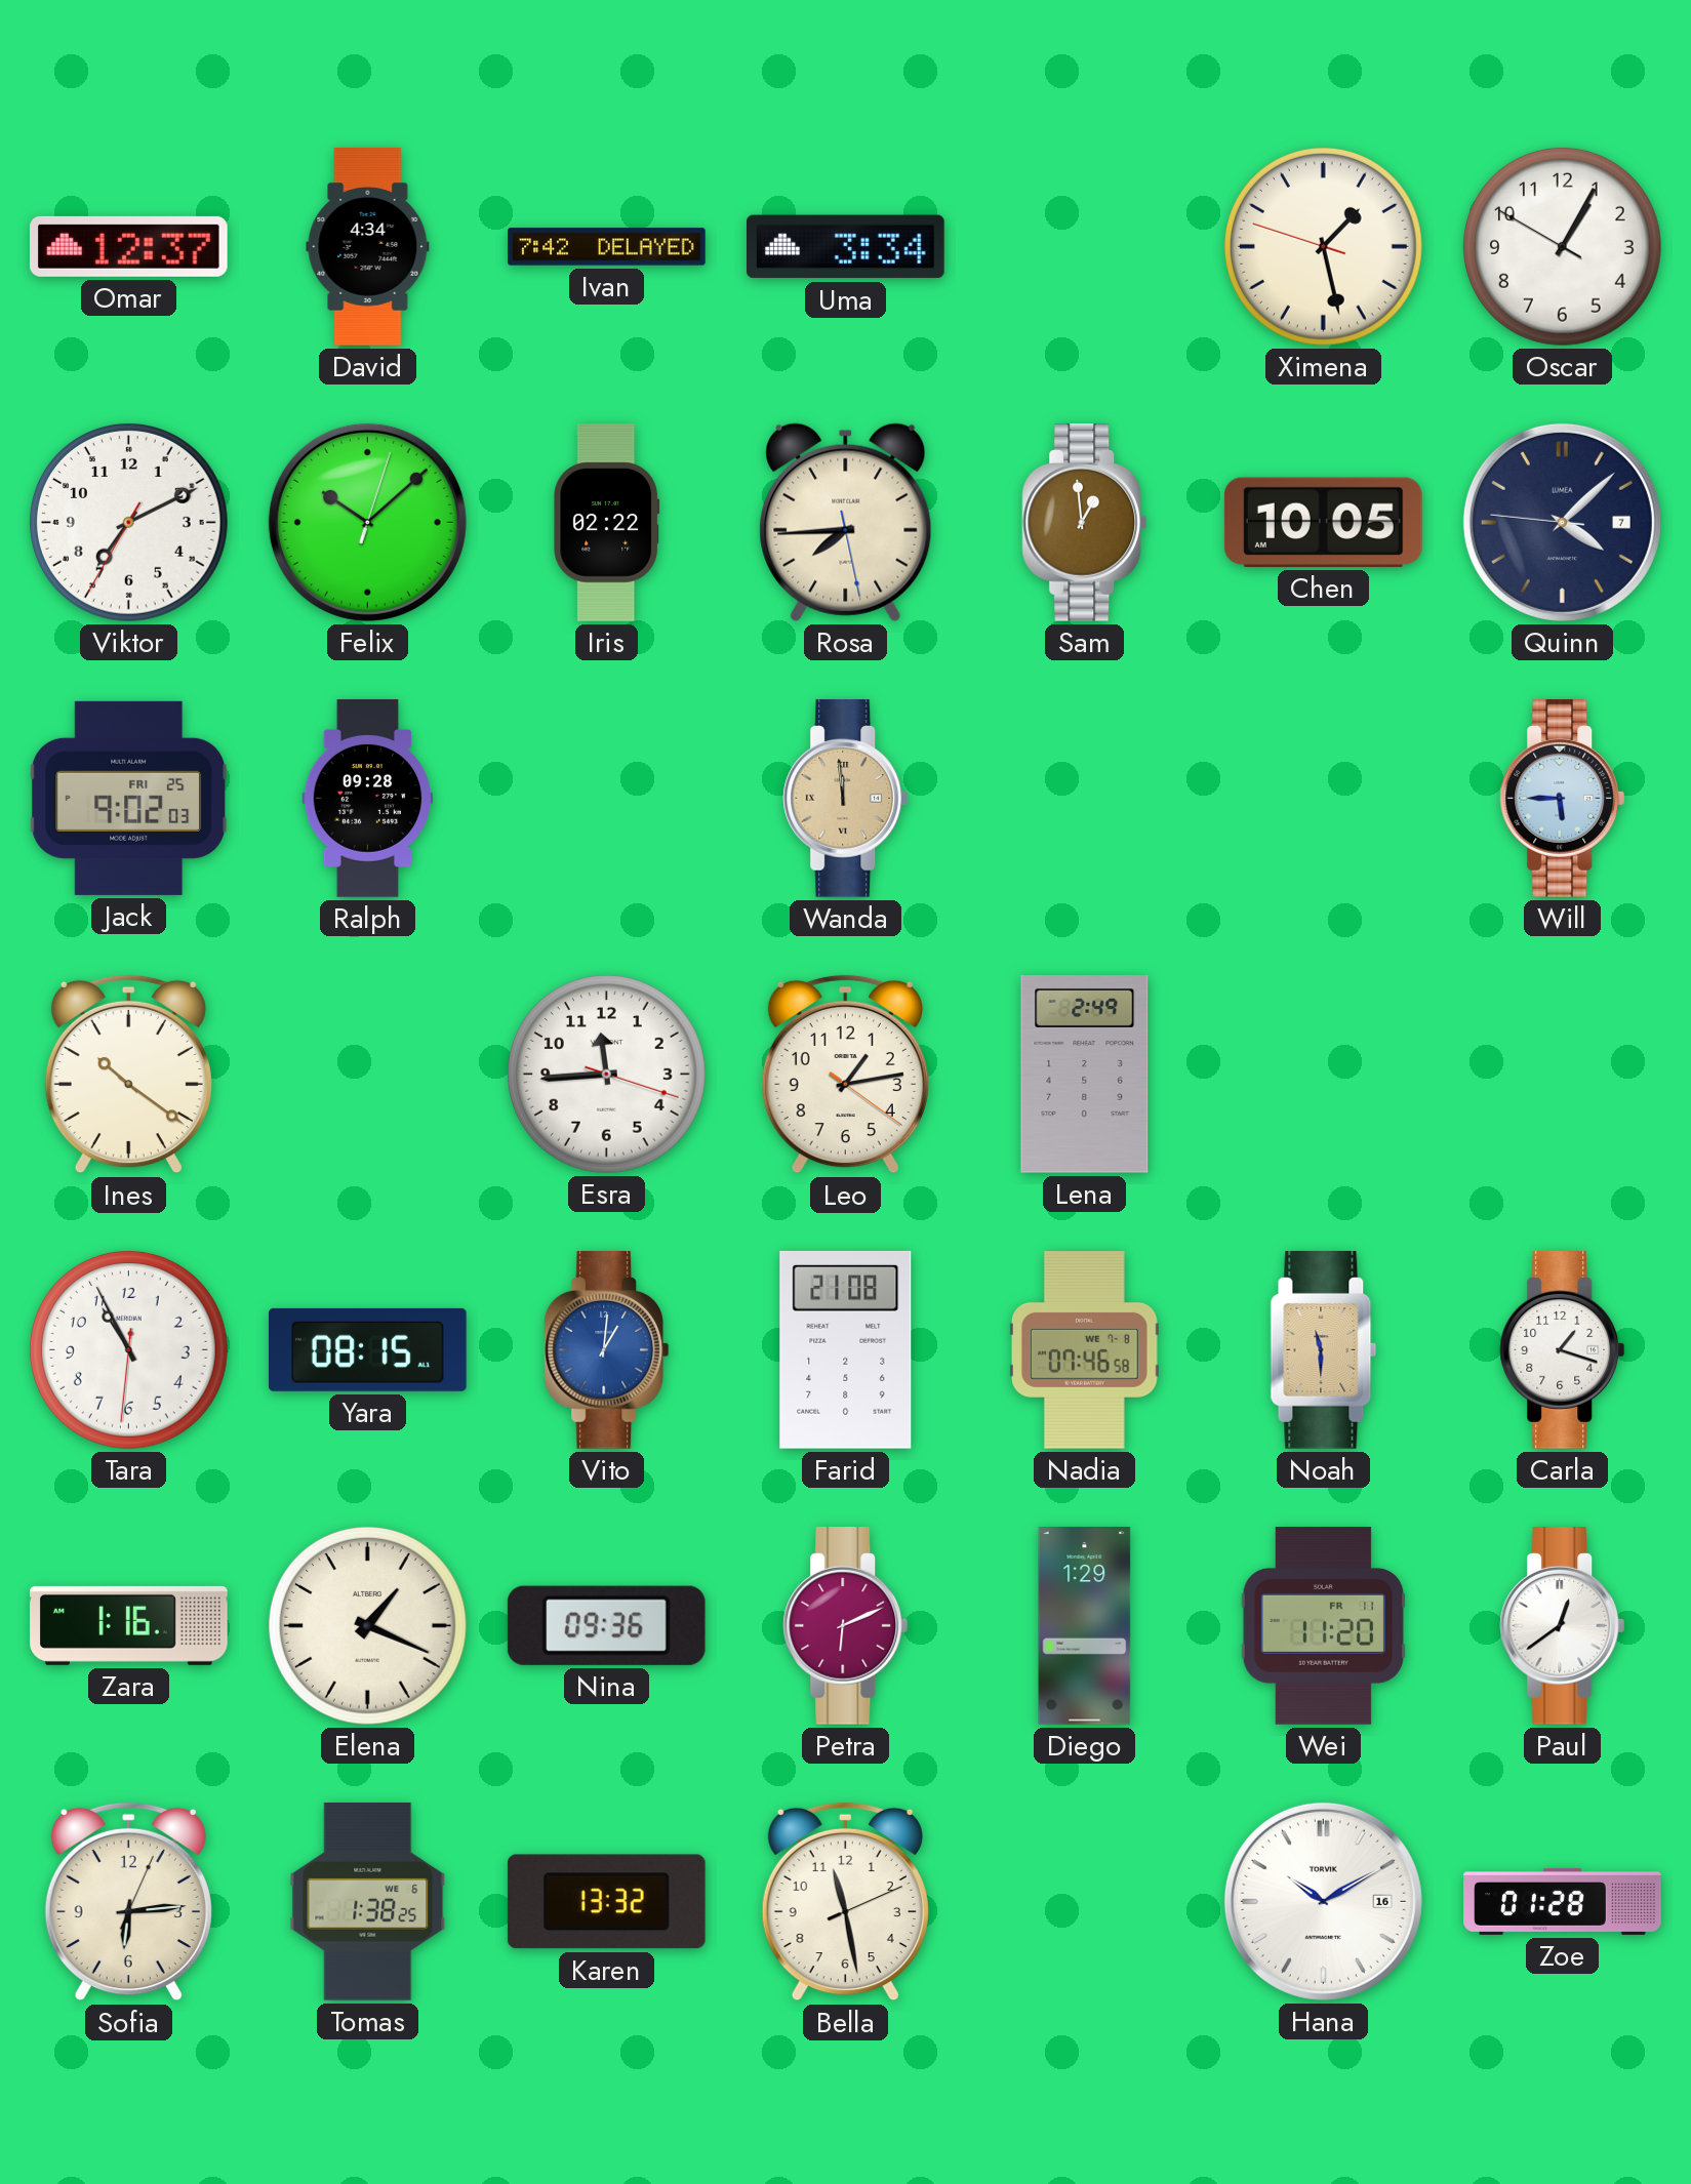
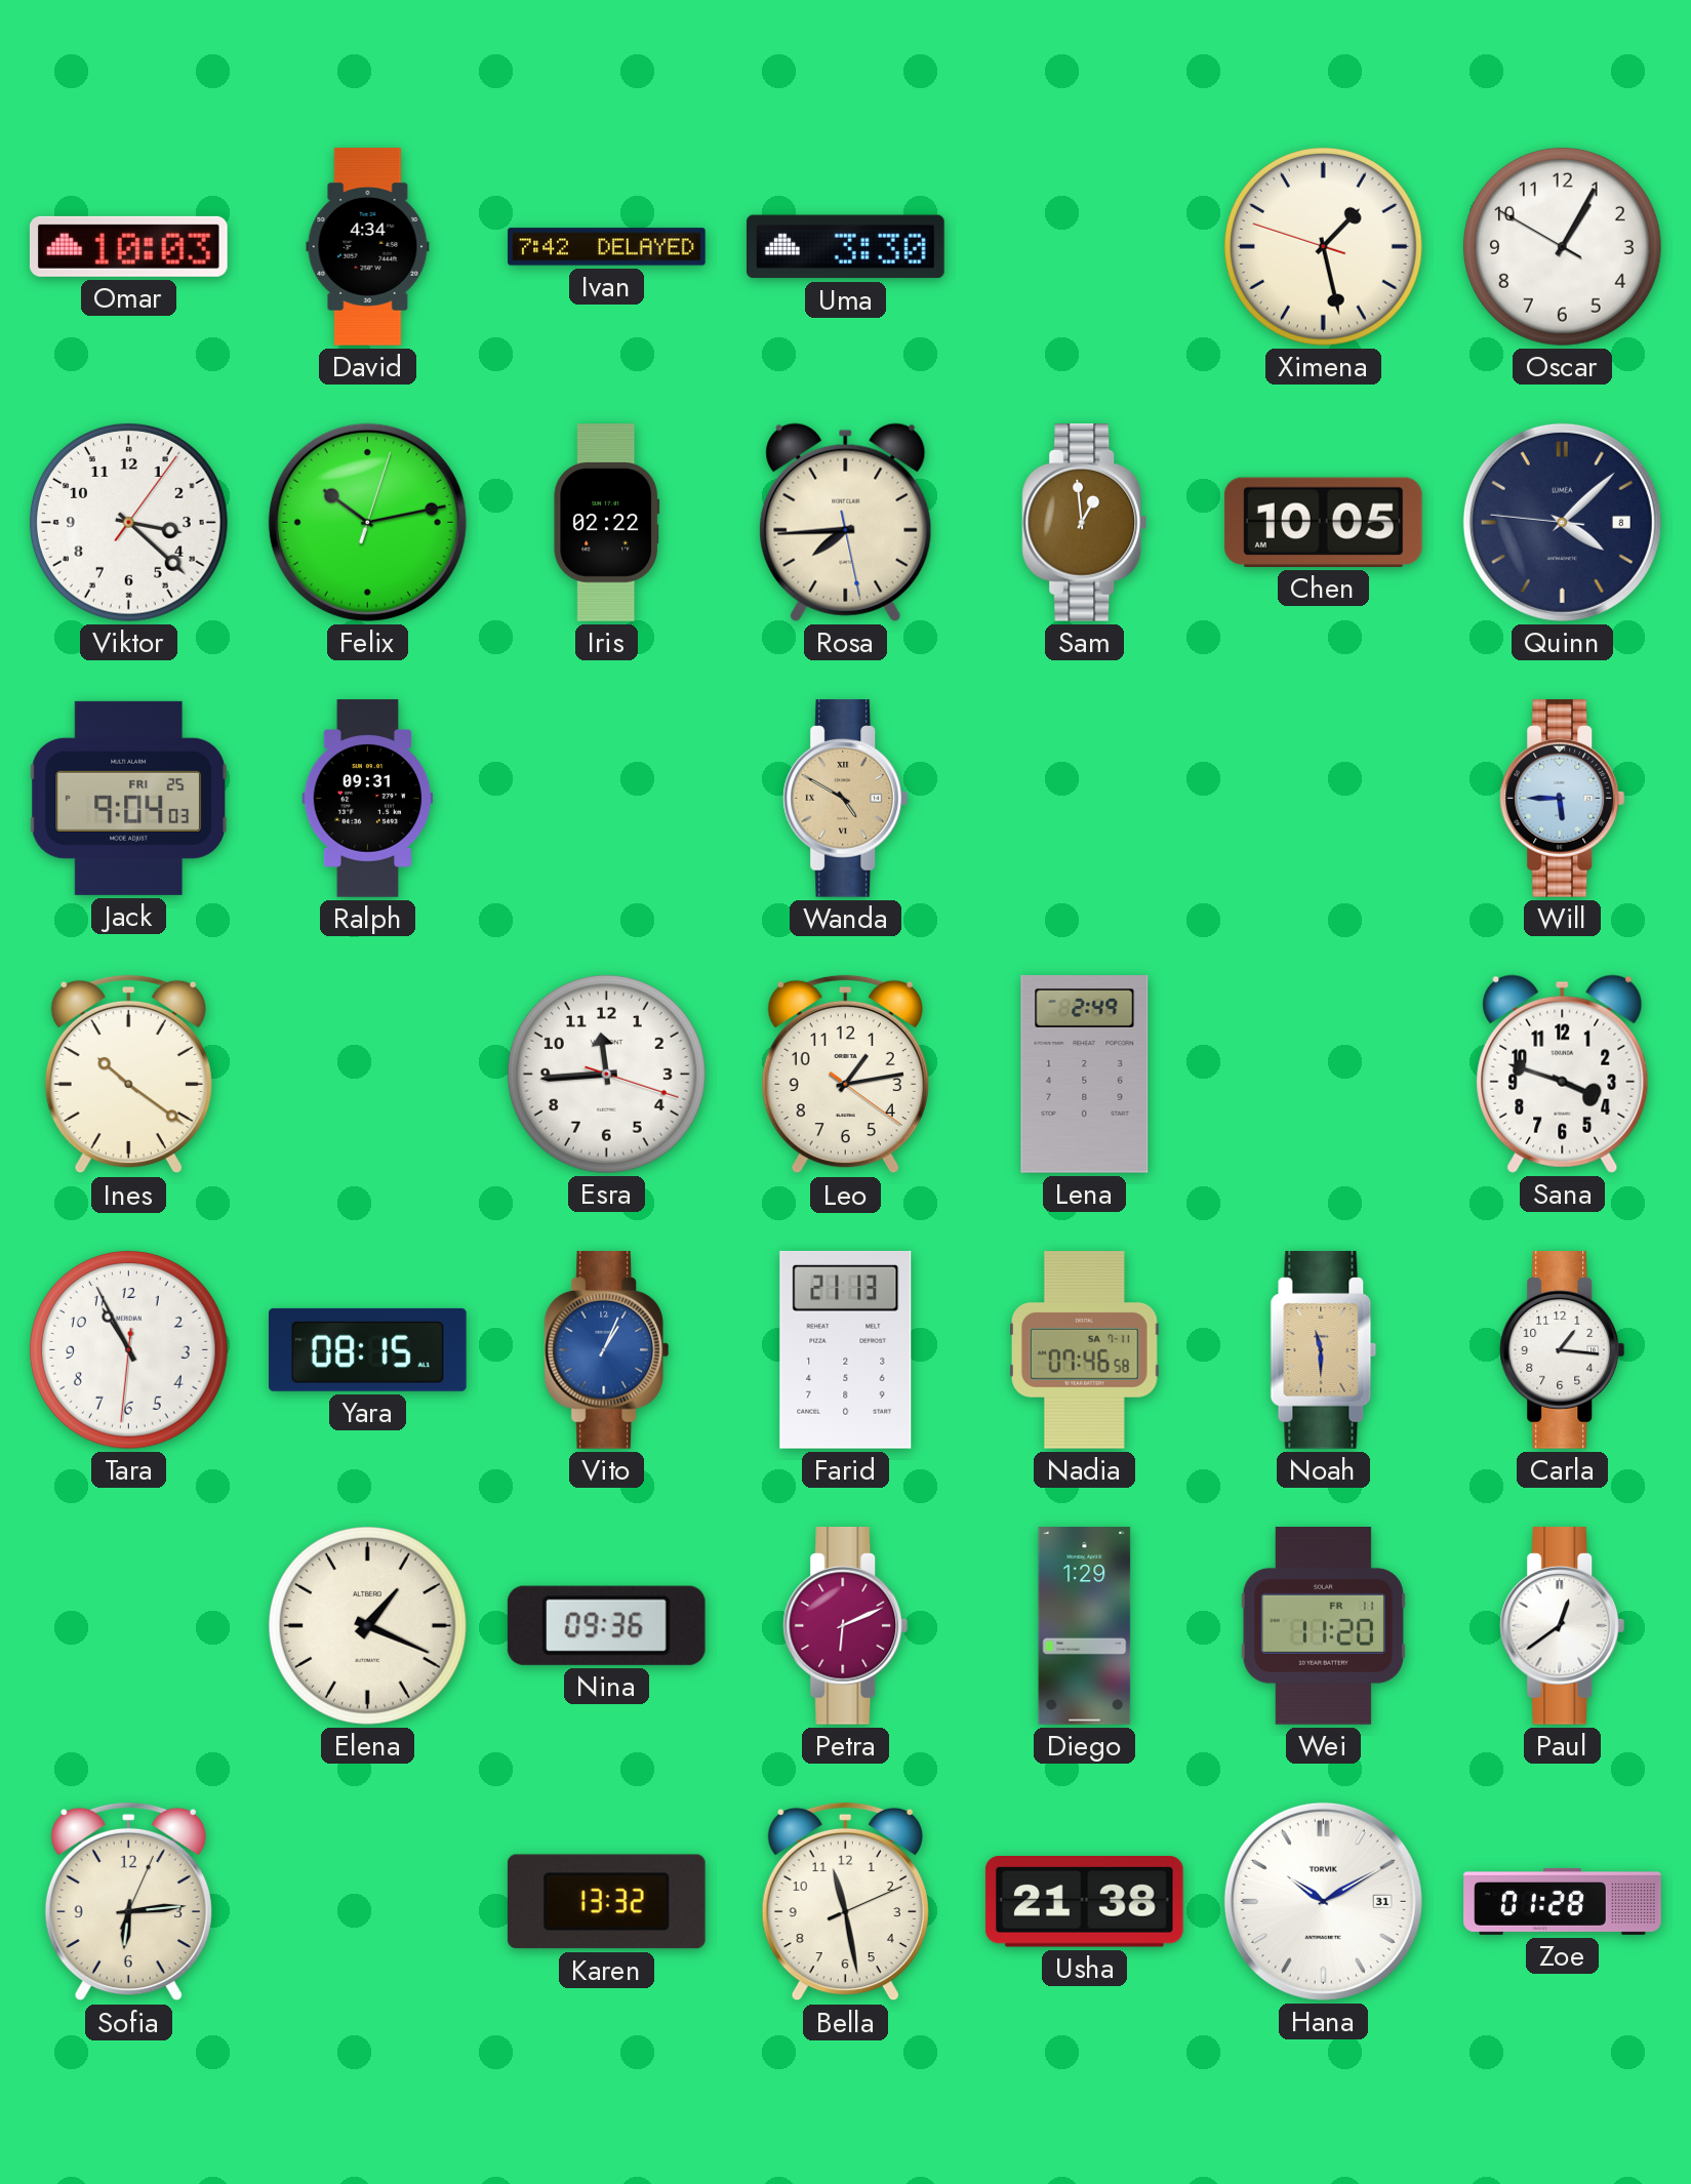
Omar: 12:37 -> 10:03
Uma: 3:34 -> 3:30
Viktor: 7:10 -> 3:22
Felix: 10:08 -> 10:13
Quinn date: 7 -> 8
Jack: 9:02 -> 9:04
Ralph: 09:28 -> 09:31
Wanda: 11:59 -> 4:50
Sana: none -> 3:48
Vito: 1:01 -> 1:04
Farid: 21:08 -> 21:13
Nadia date: WE 7-8 -> SA 7-11
Carla: 1:18 -> 1:16
Zara: 1:16 -> none
Tomas: 1:38 -> none
Usha: none -> 21:38
Hana date: 16 -> 31
